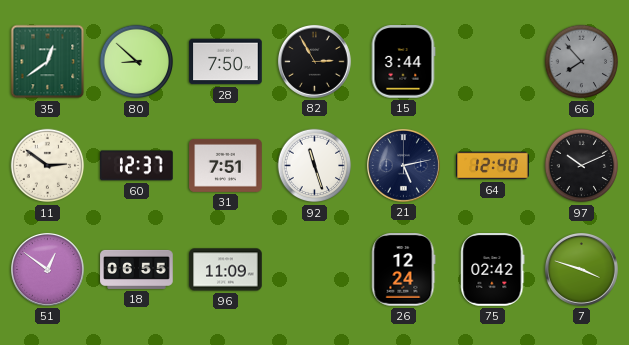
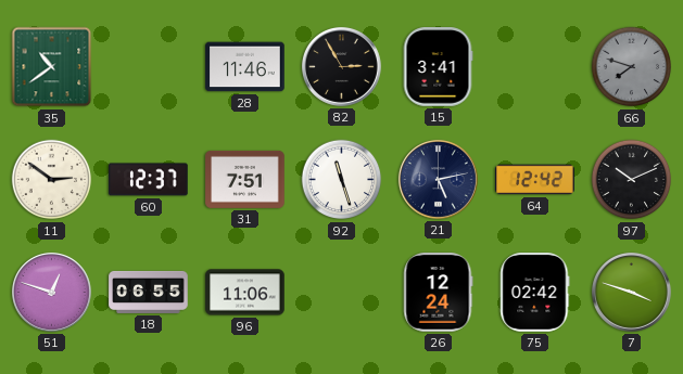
35: 12:39 -> 10:39
80: 8:52 -> none
28: 7:50 -> 11:46
15: 3:44 -> 3:41
66: 7:53 -> 7:48
64: 12:40 -> 12:42
51: 12:51 -> 12:48
96: 11:09 -> 11:06
